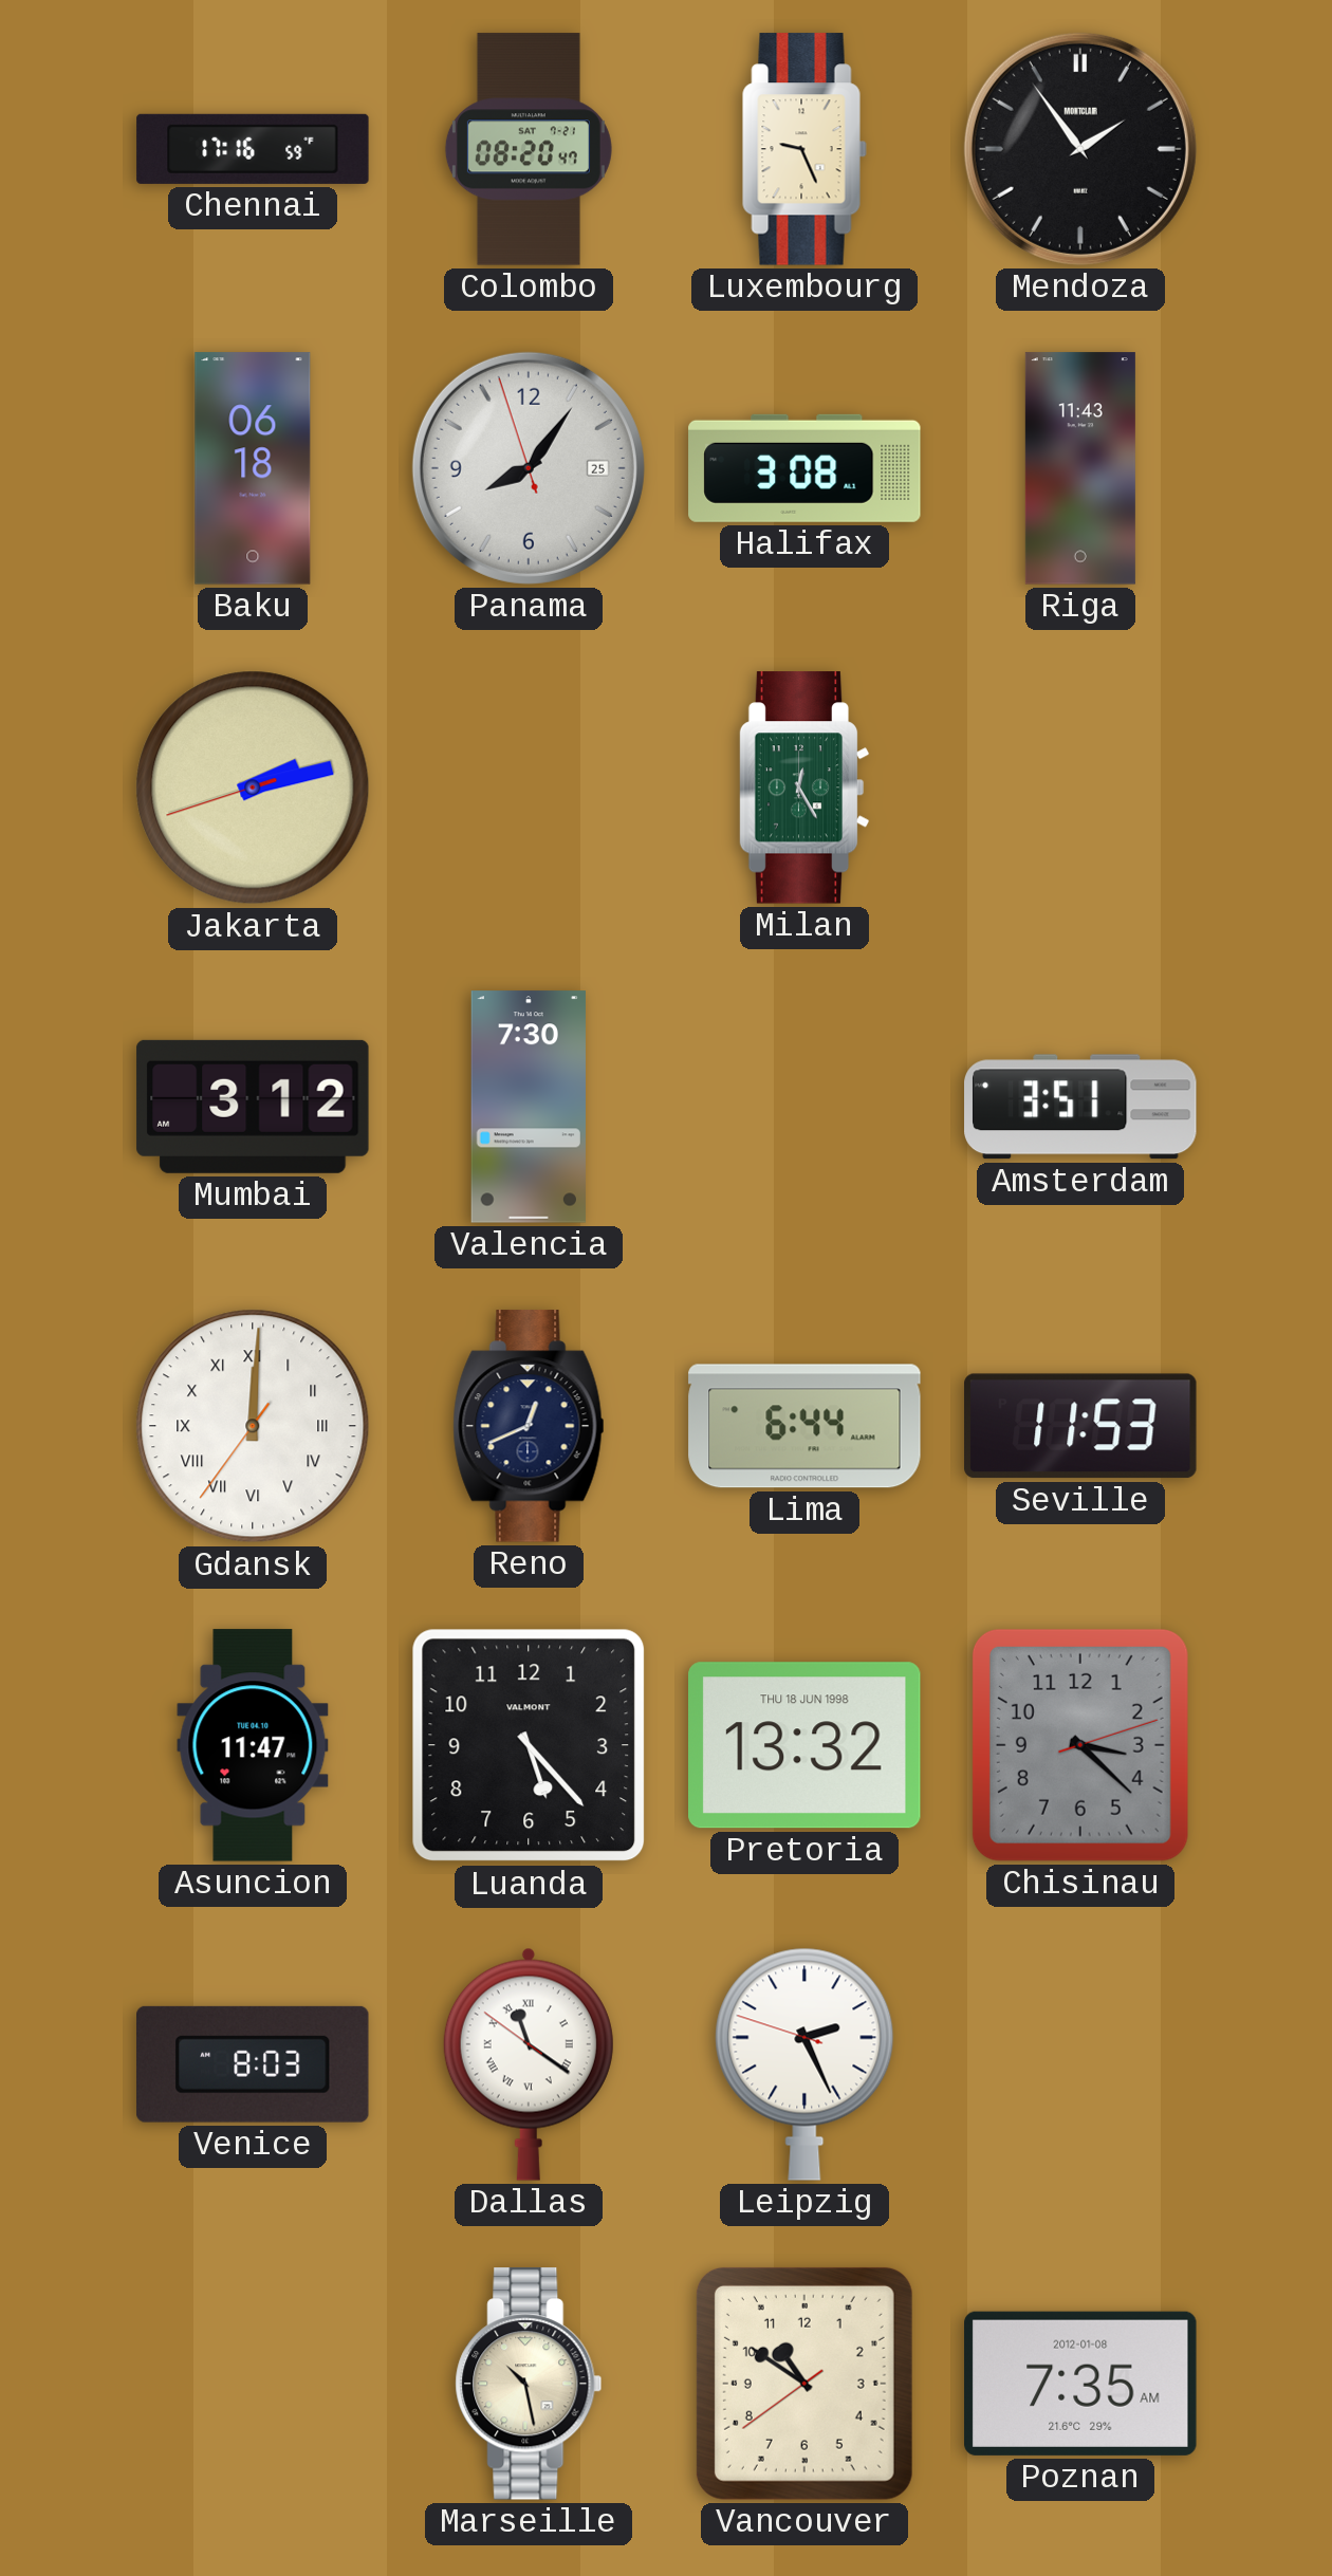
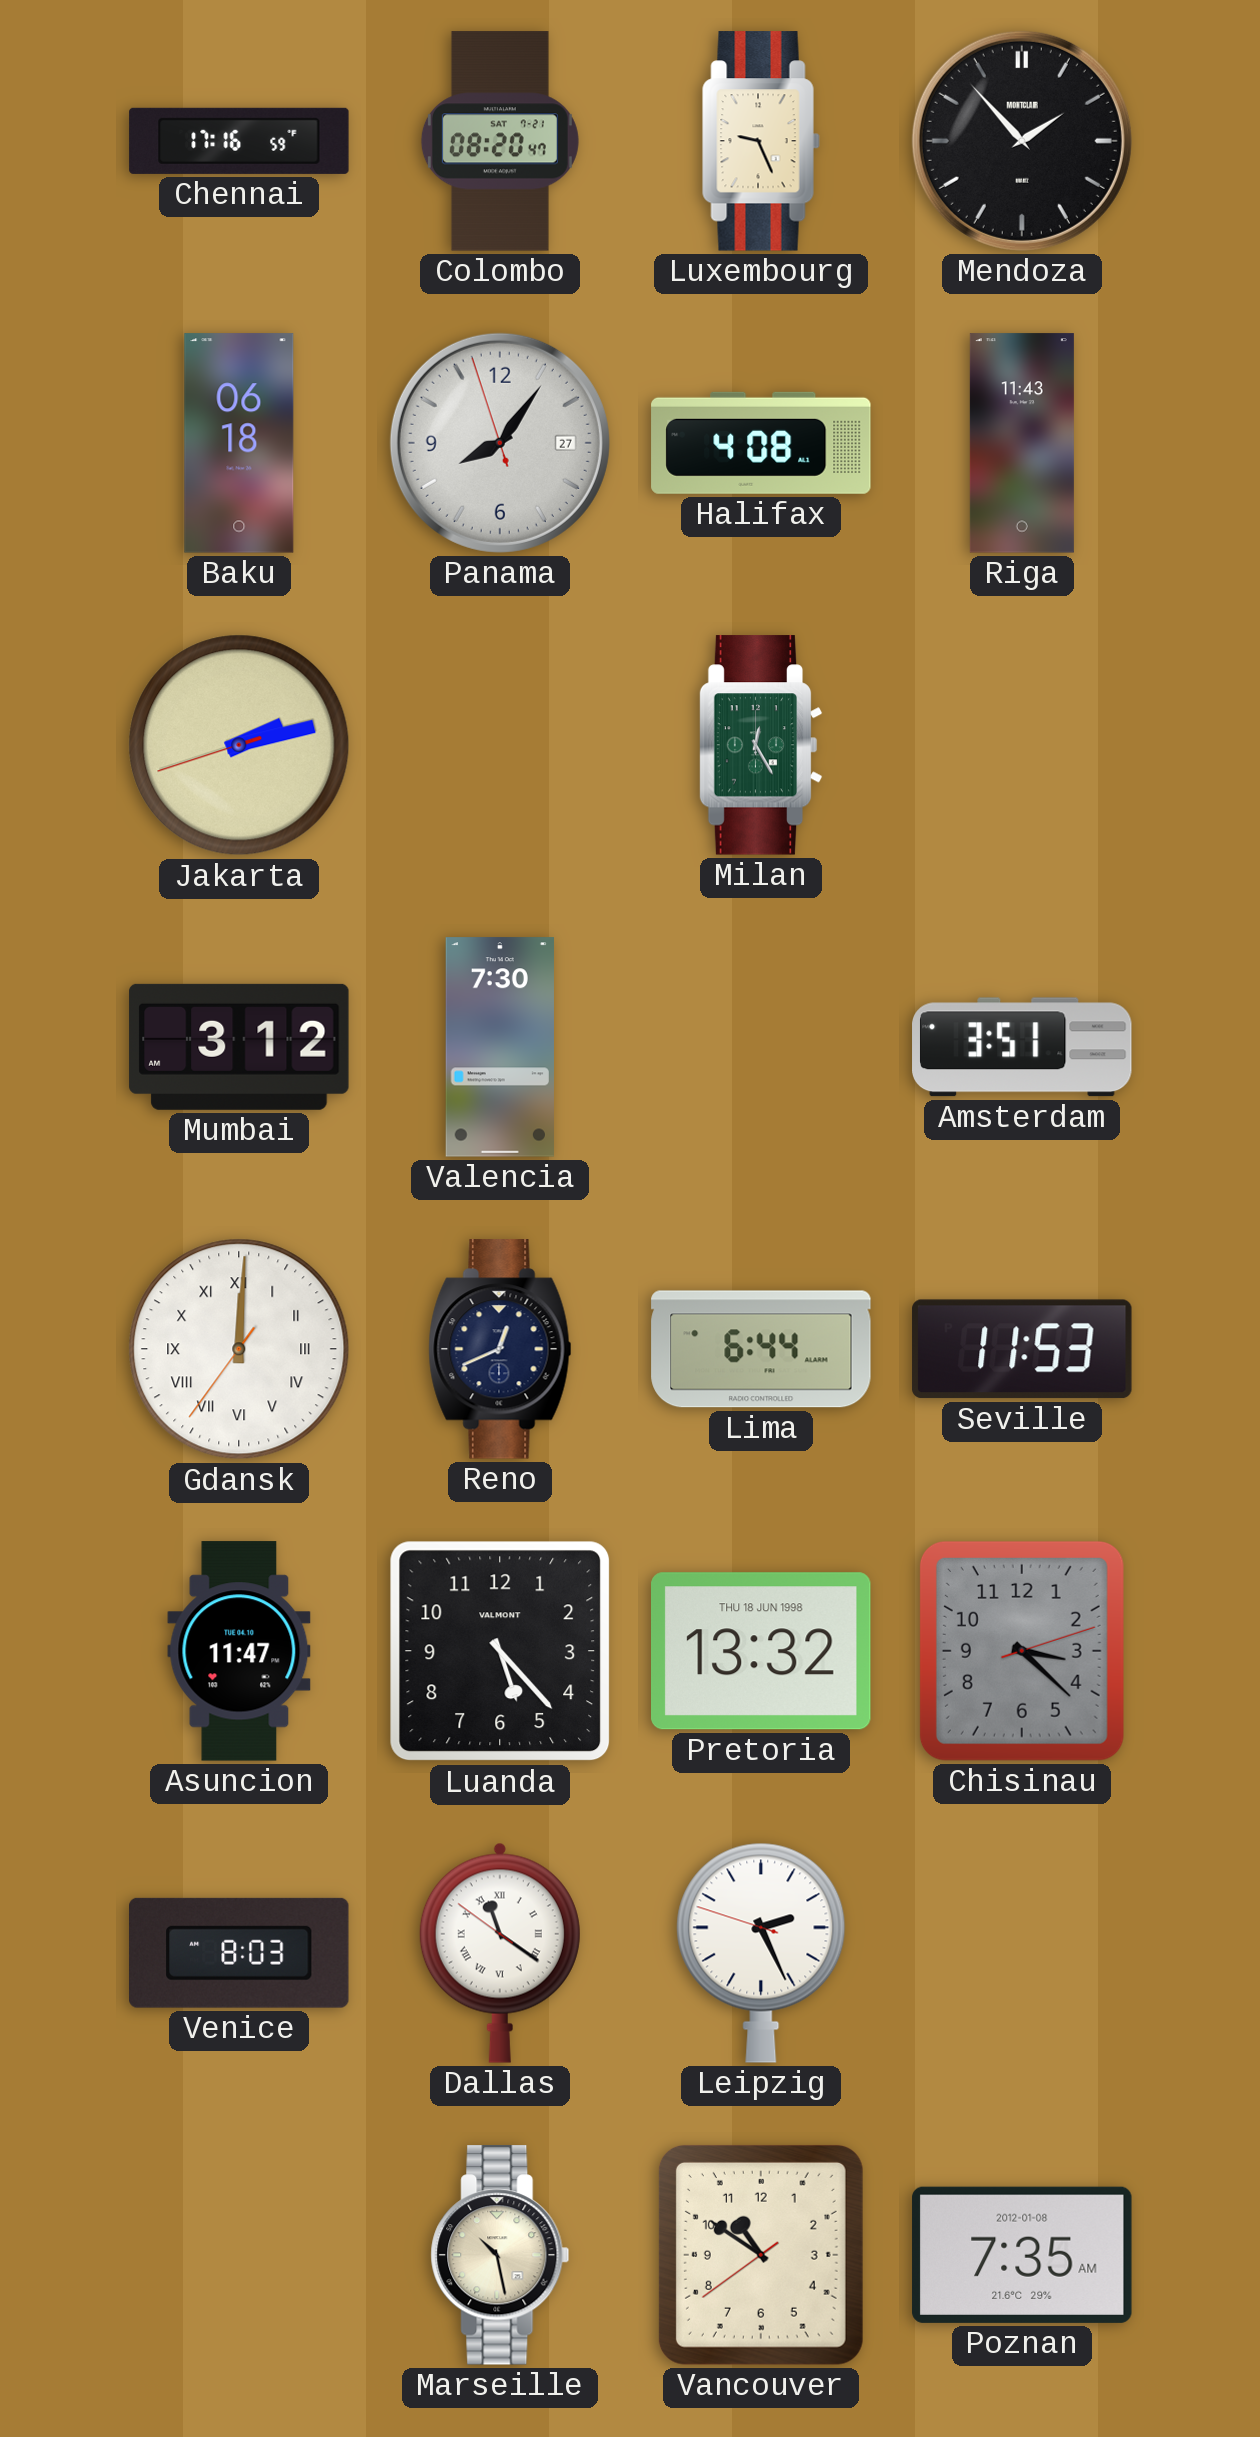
Mendoza: 1:54 -> 1:53
Panama date: 25 -> 27
Halifax: 3:08 -> 4:08
